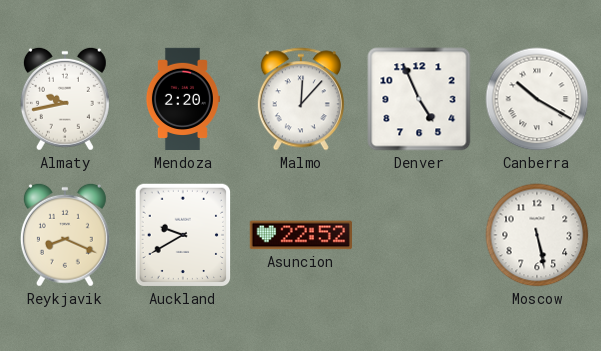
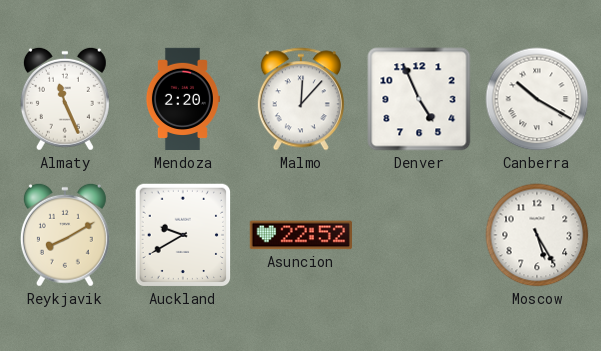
Almaty: 9:43 -> 11:26
Reykjavik: 8:19 -> 8:10
Moscow: 5:28 -> 5:25
